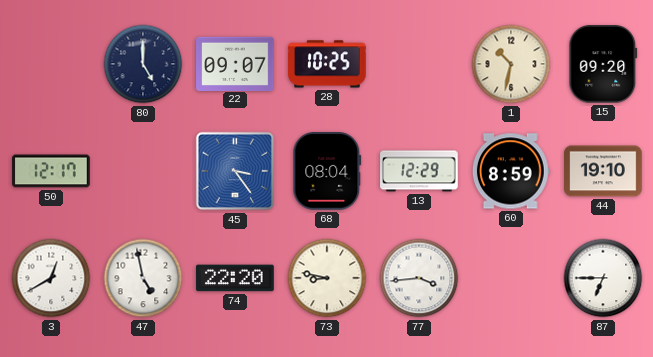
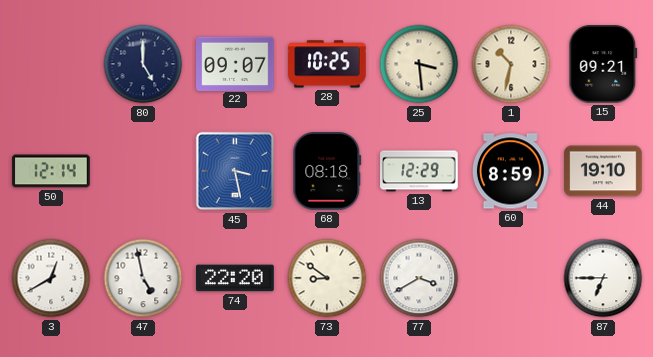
25: none -> 3:29
15: 09:20 -> 09:21
50: 12:17 -> 12:14
45: 3:24 -> 3:28
68: 08:04 -> 08:18
73: 8:47 -> 8:51
77: 3:44 -> 3:40
